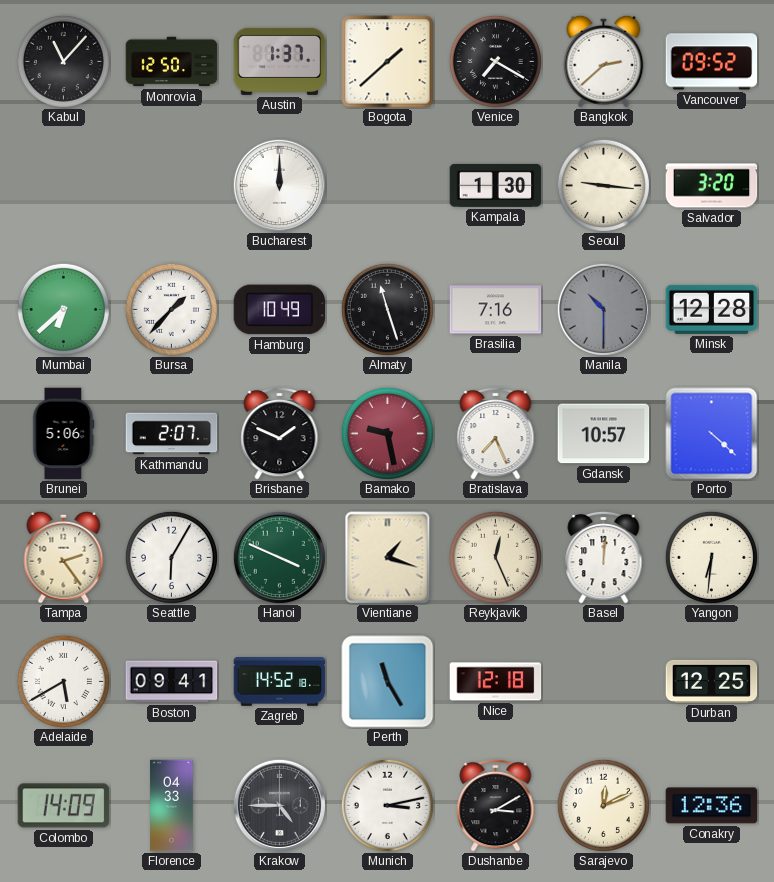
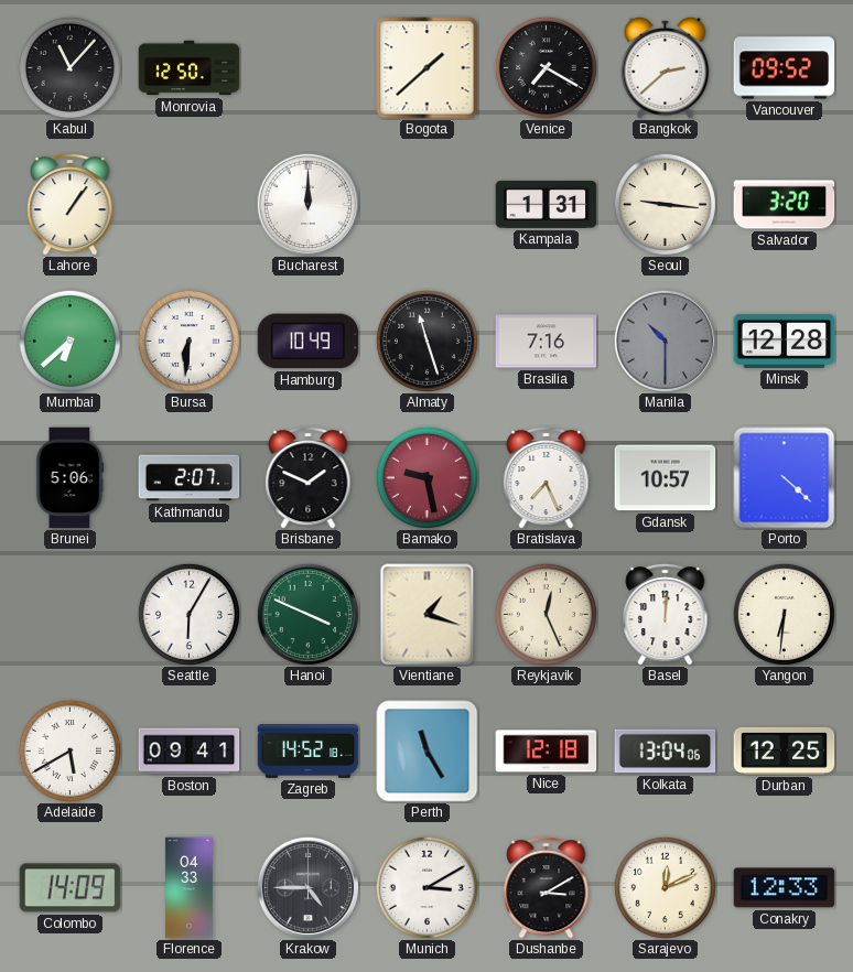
Austin: 1:37 -> none
Lahore: none -> 1:06
Kampala: 1:30 -> 1:31
Bursa: 1:37 -> 6:31
Tampa: 2:24 -> none
Kolkata: none -> 13:04
Munich: 3:13 -> 3:10
Conakry: 12:36 -> 12:33
